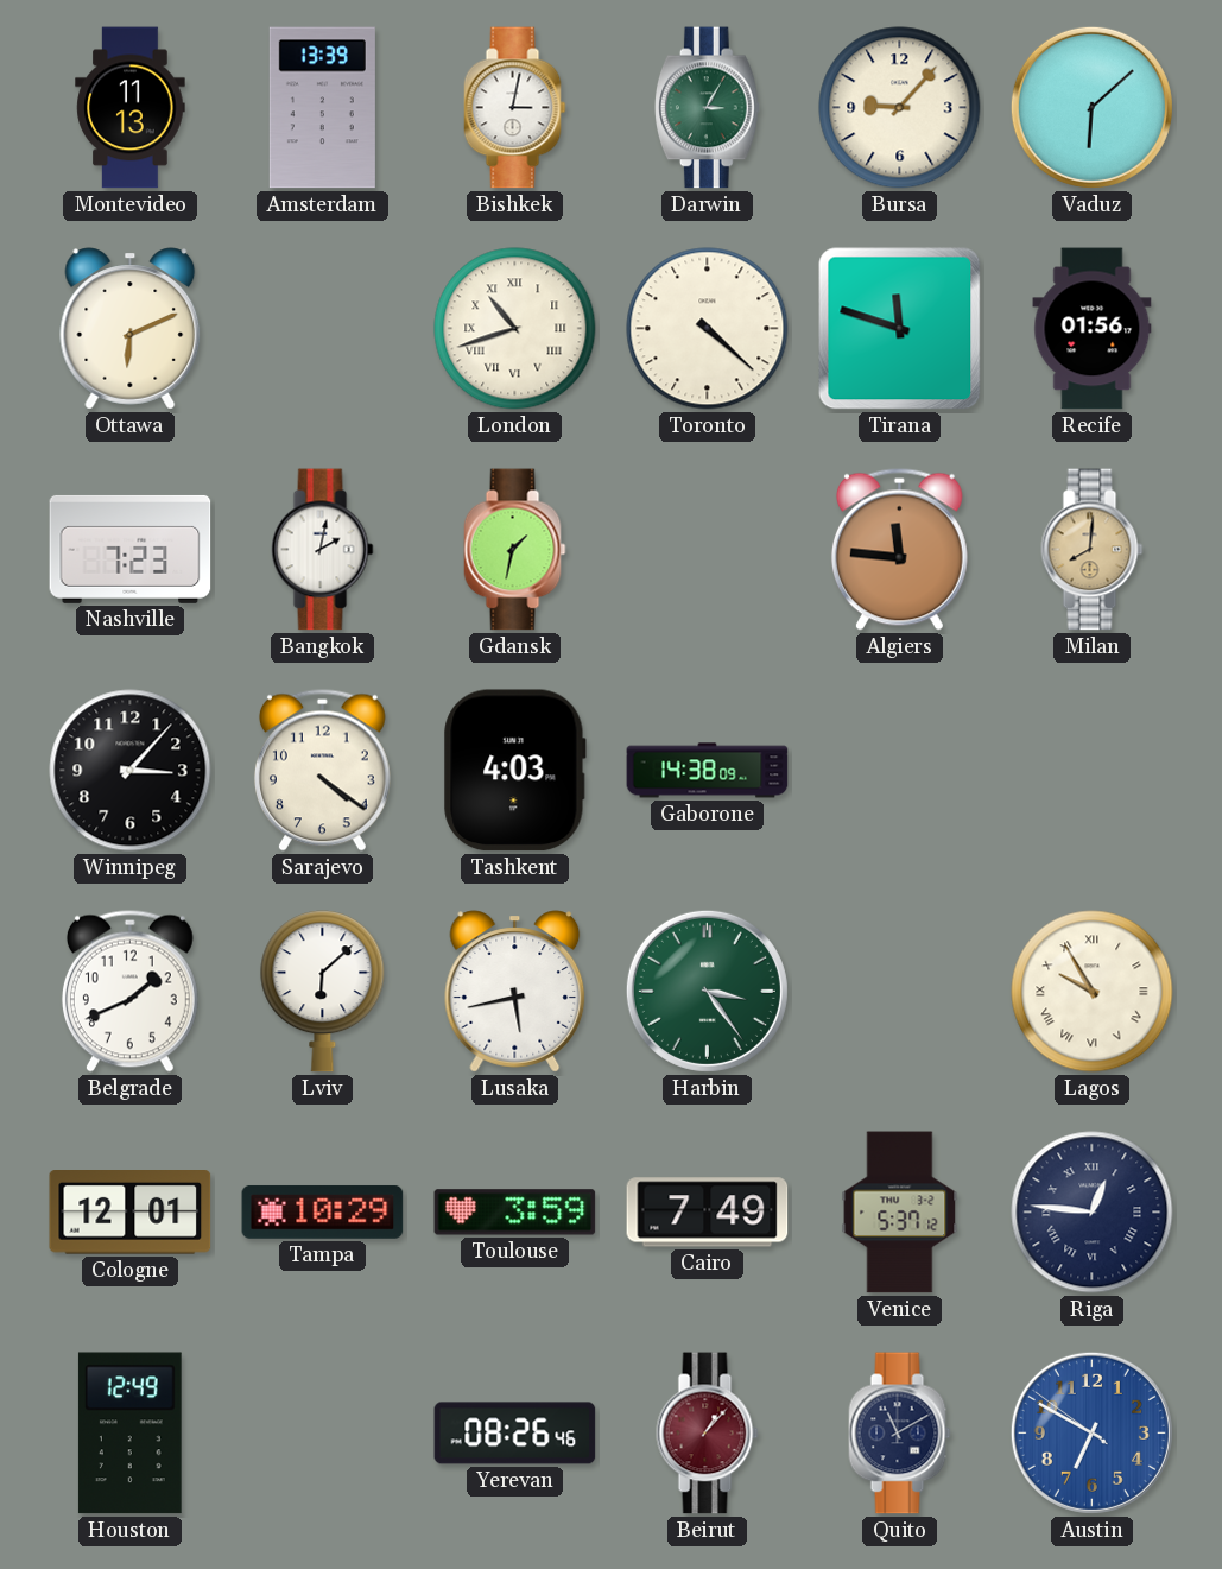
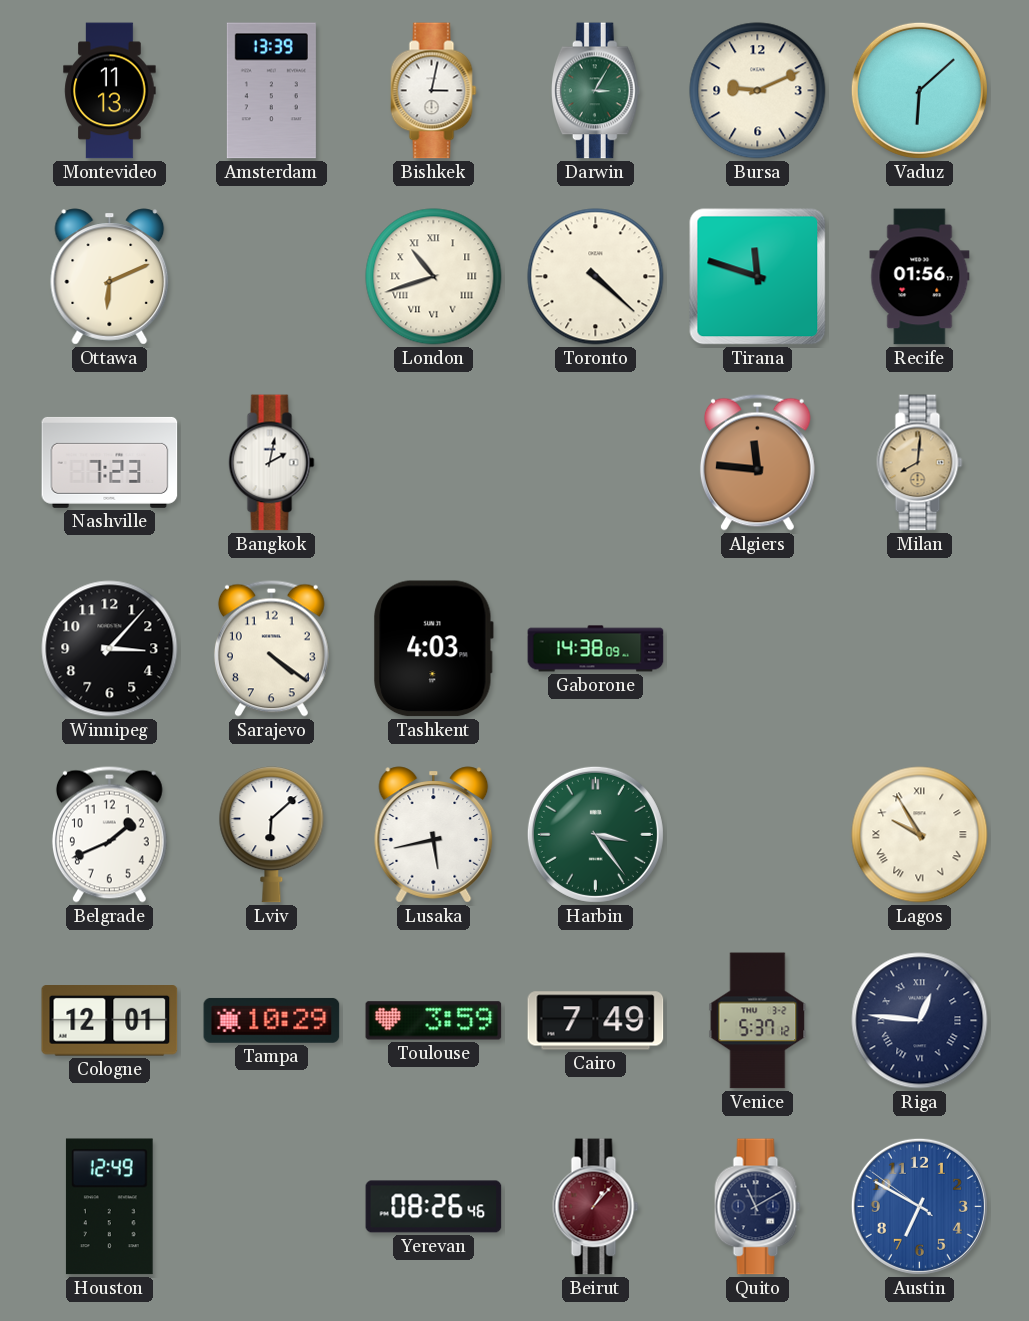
Bursa: 9:07 -> 9:11
Gdansk: 1:32 -> none
